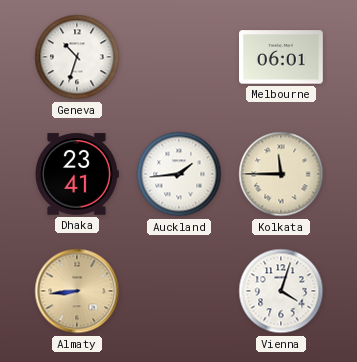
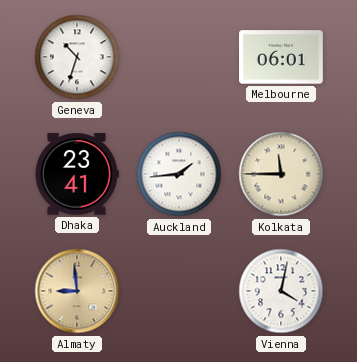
Almaty: 8:44 -> 8:59
Vienna: 4:03 -> 4:02
